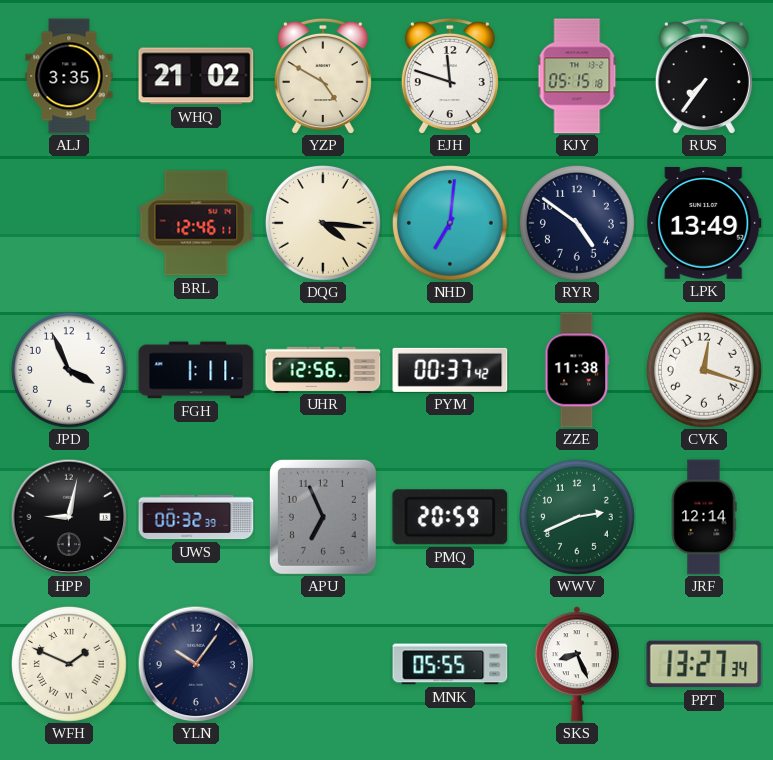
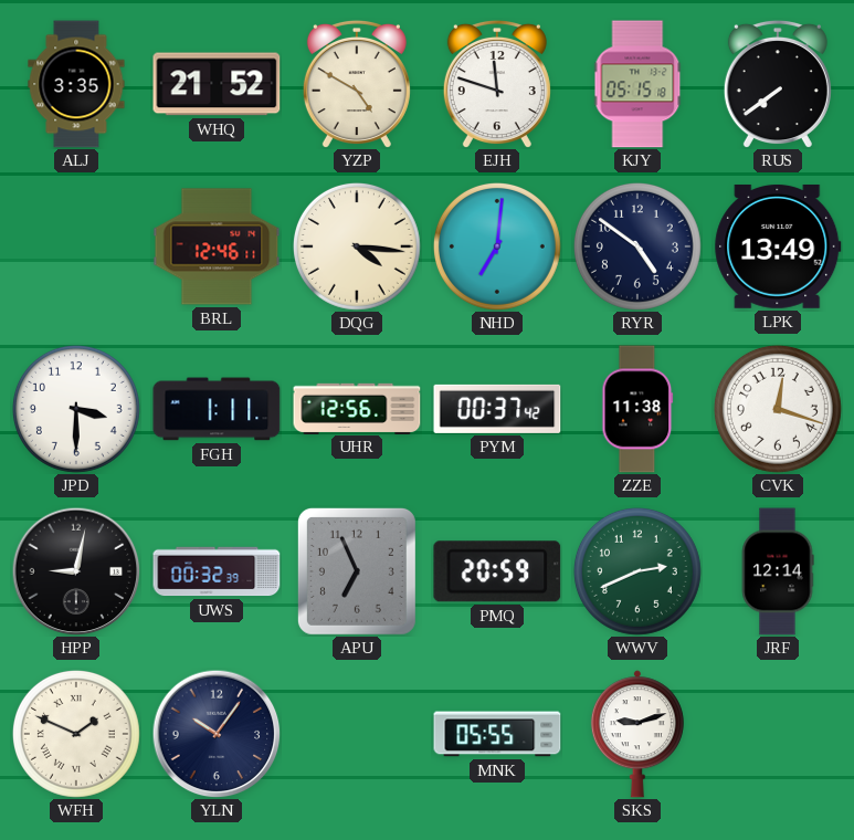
WHQ: 21:02 -> 21:52
RUS: 7:36 -> 7:39
JPD: 3:56 -> 3:30
SKS: 8:26 -> 9:12
PPT: 13:27 -> none
